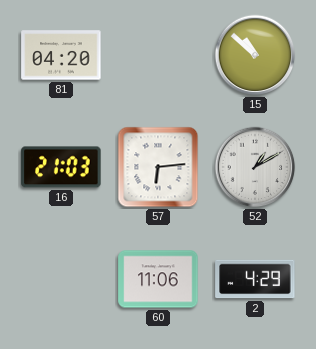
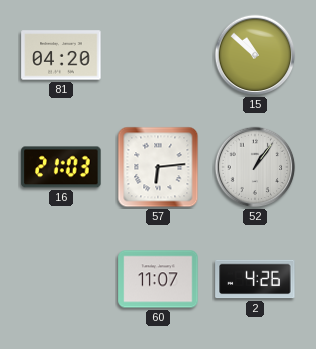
52: 1:10 -> 1:06
60: 11:06 -> 11:07
2: 4:29 -> 4:26
